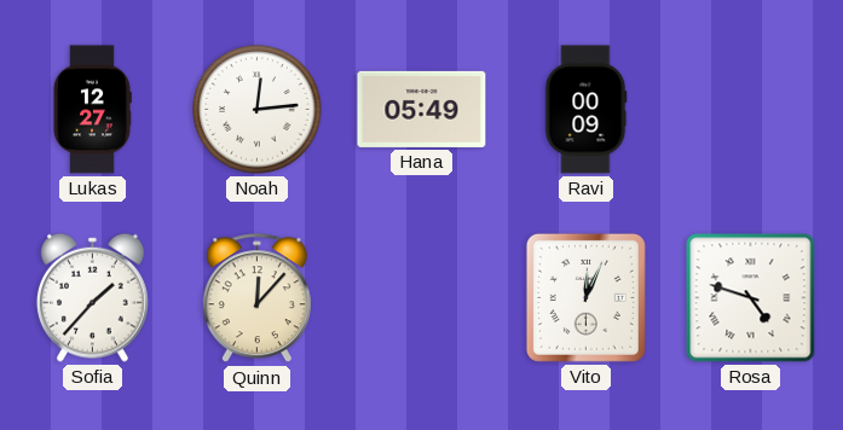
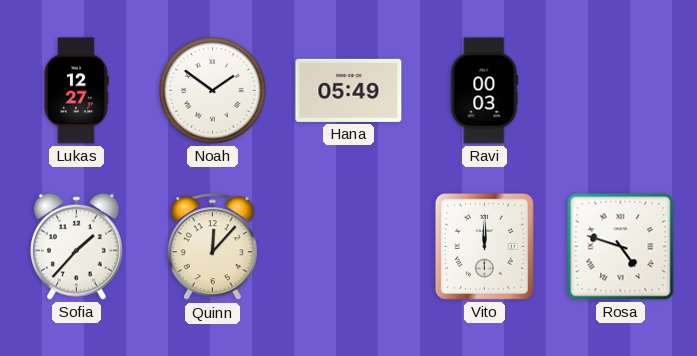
Noah: 12:14 -> 1:51
Ravi: 00:09 -> 00:03
Vito: 12:04 -> 12:00
